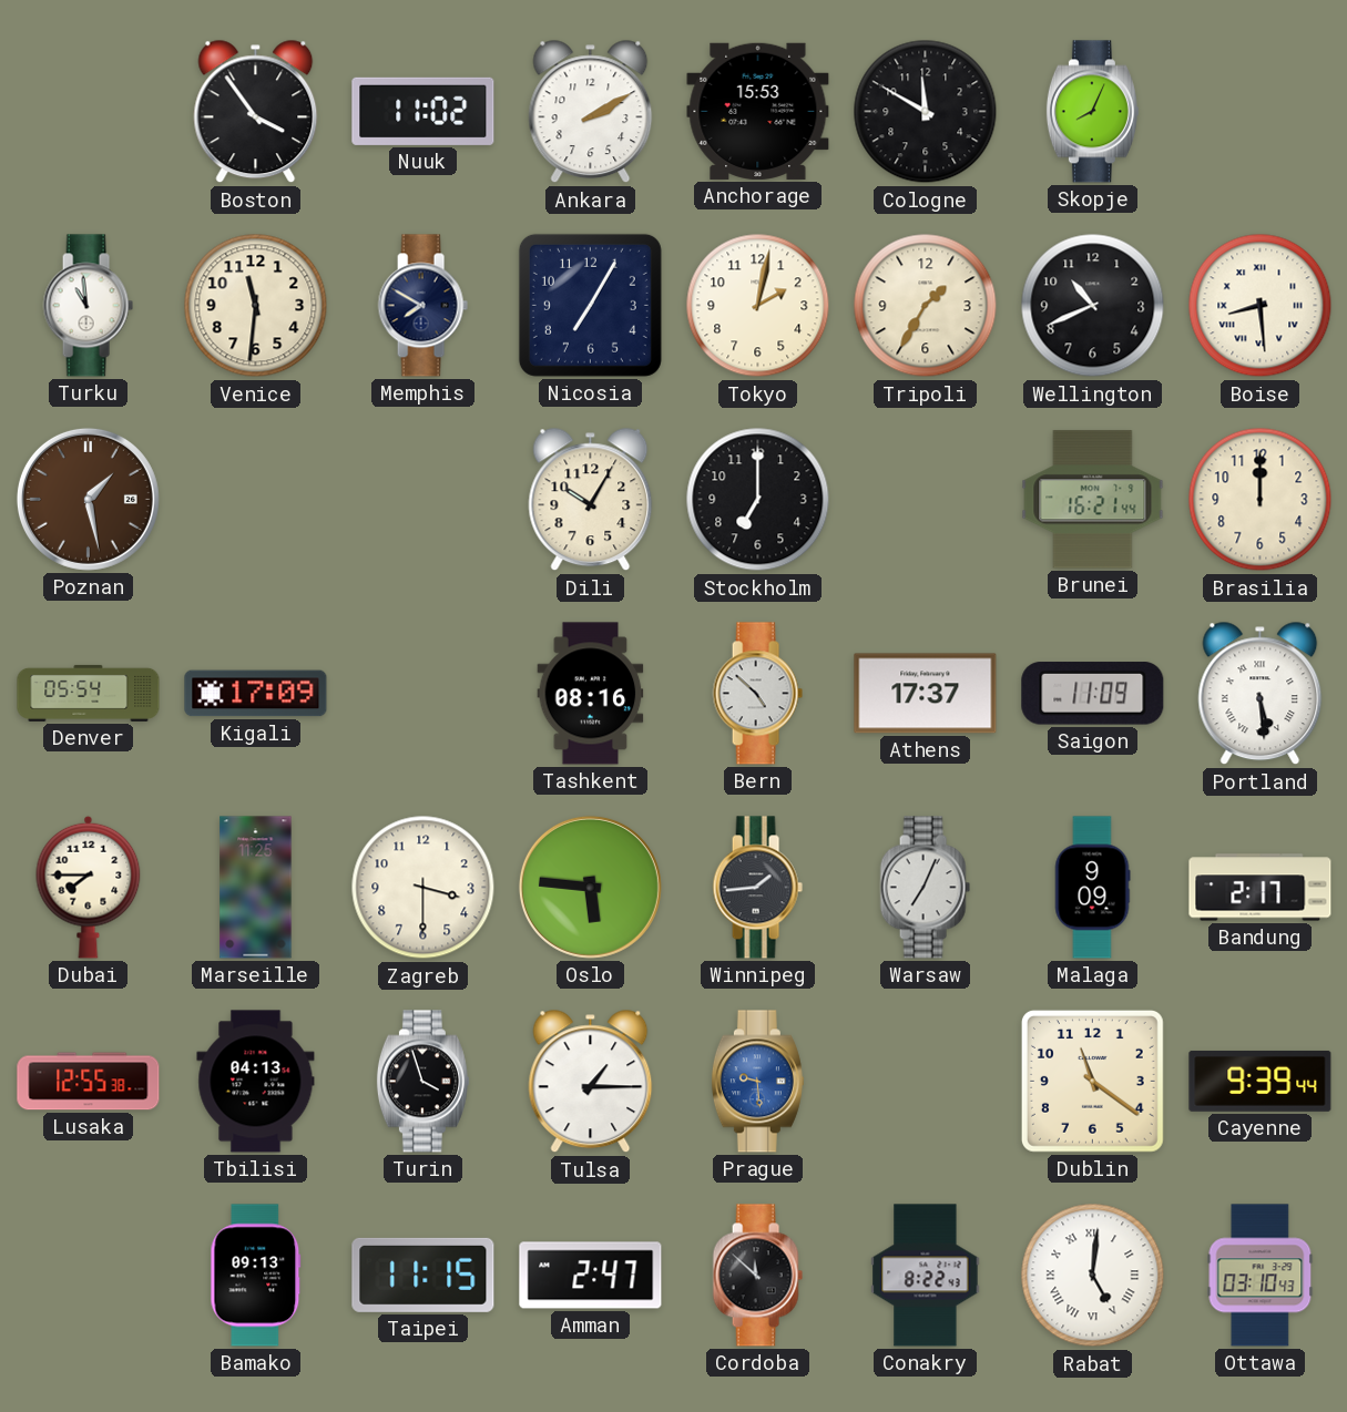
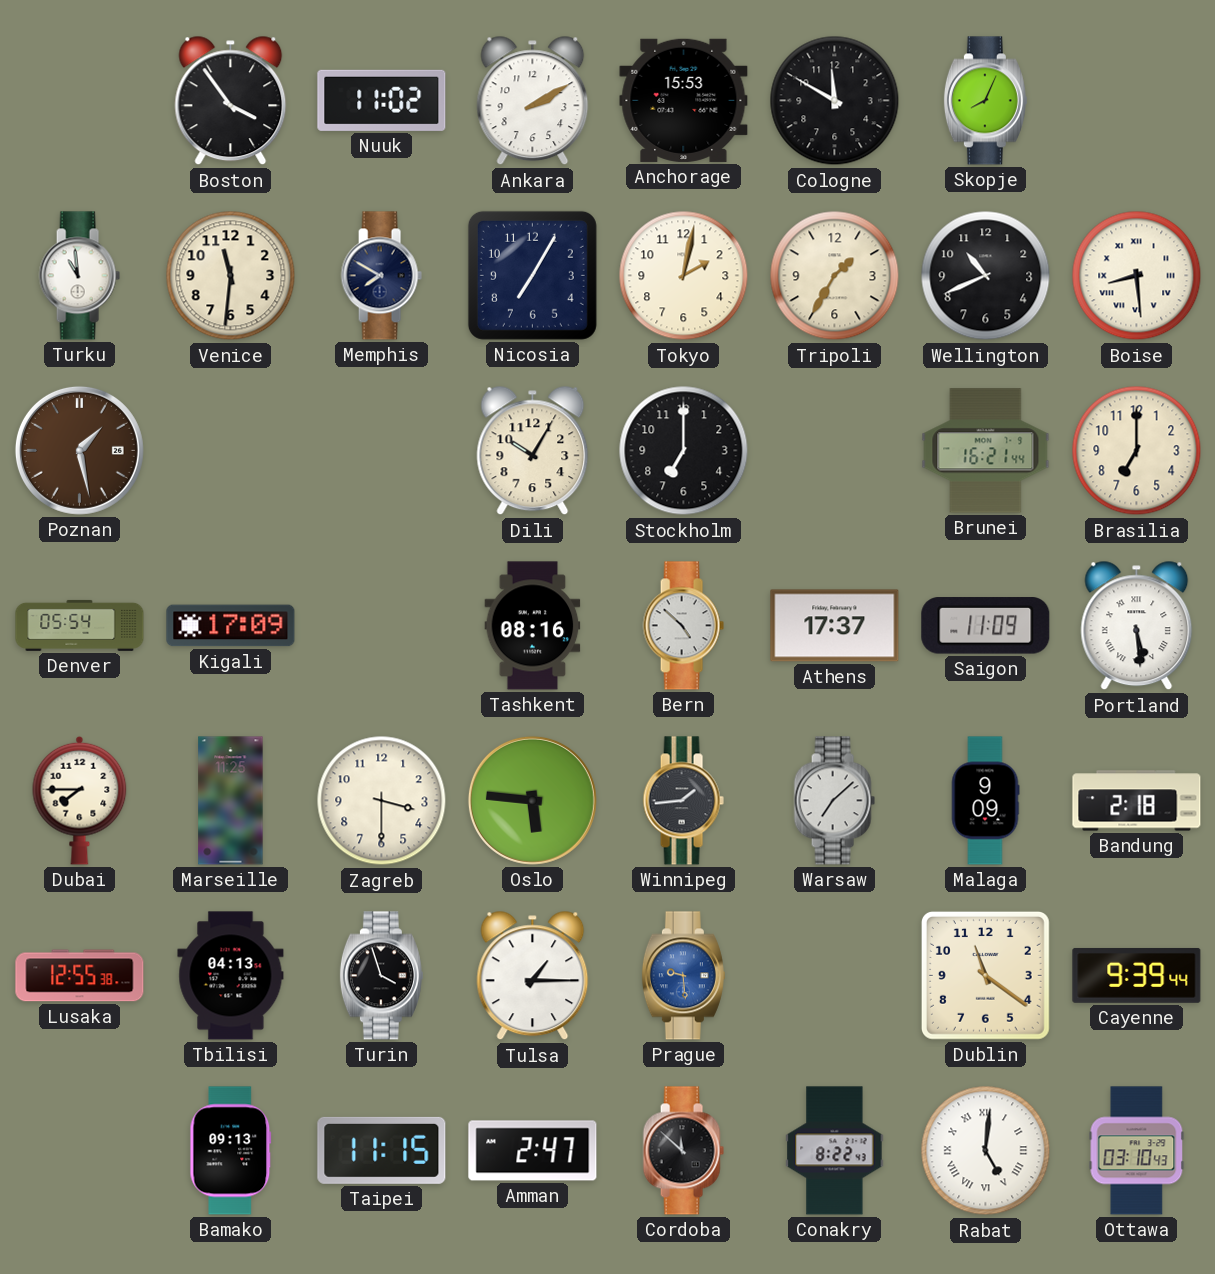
Brasilia: 12:00 -> 7:00
Warsaw: 7:04 -> 7:08
Bandung: 2:17 -> 2:18
